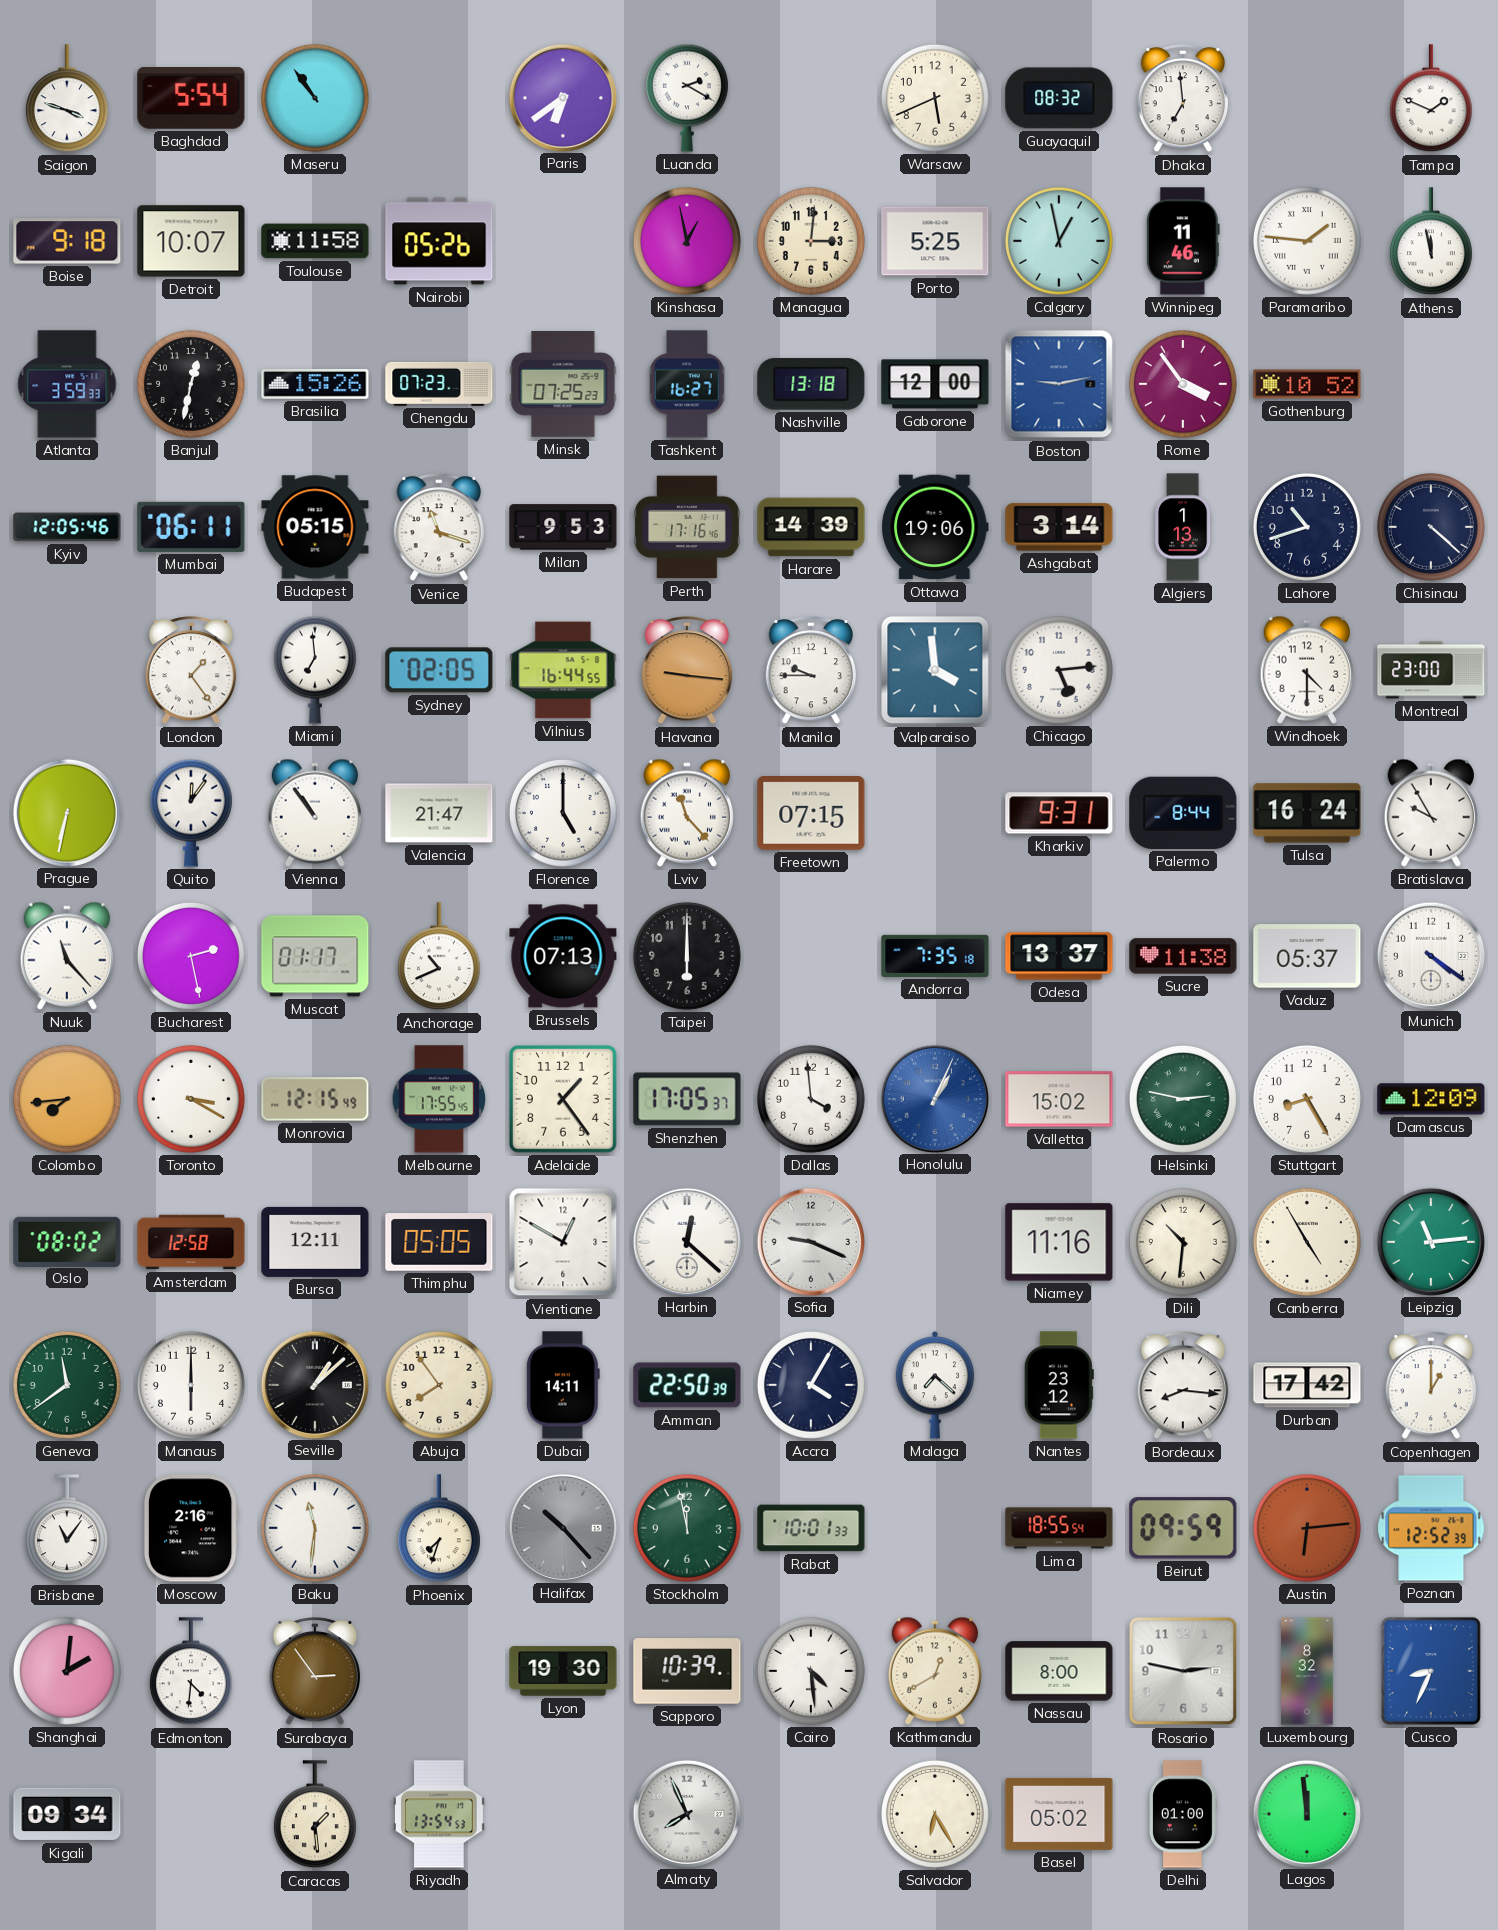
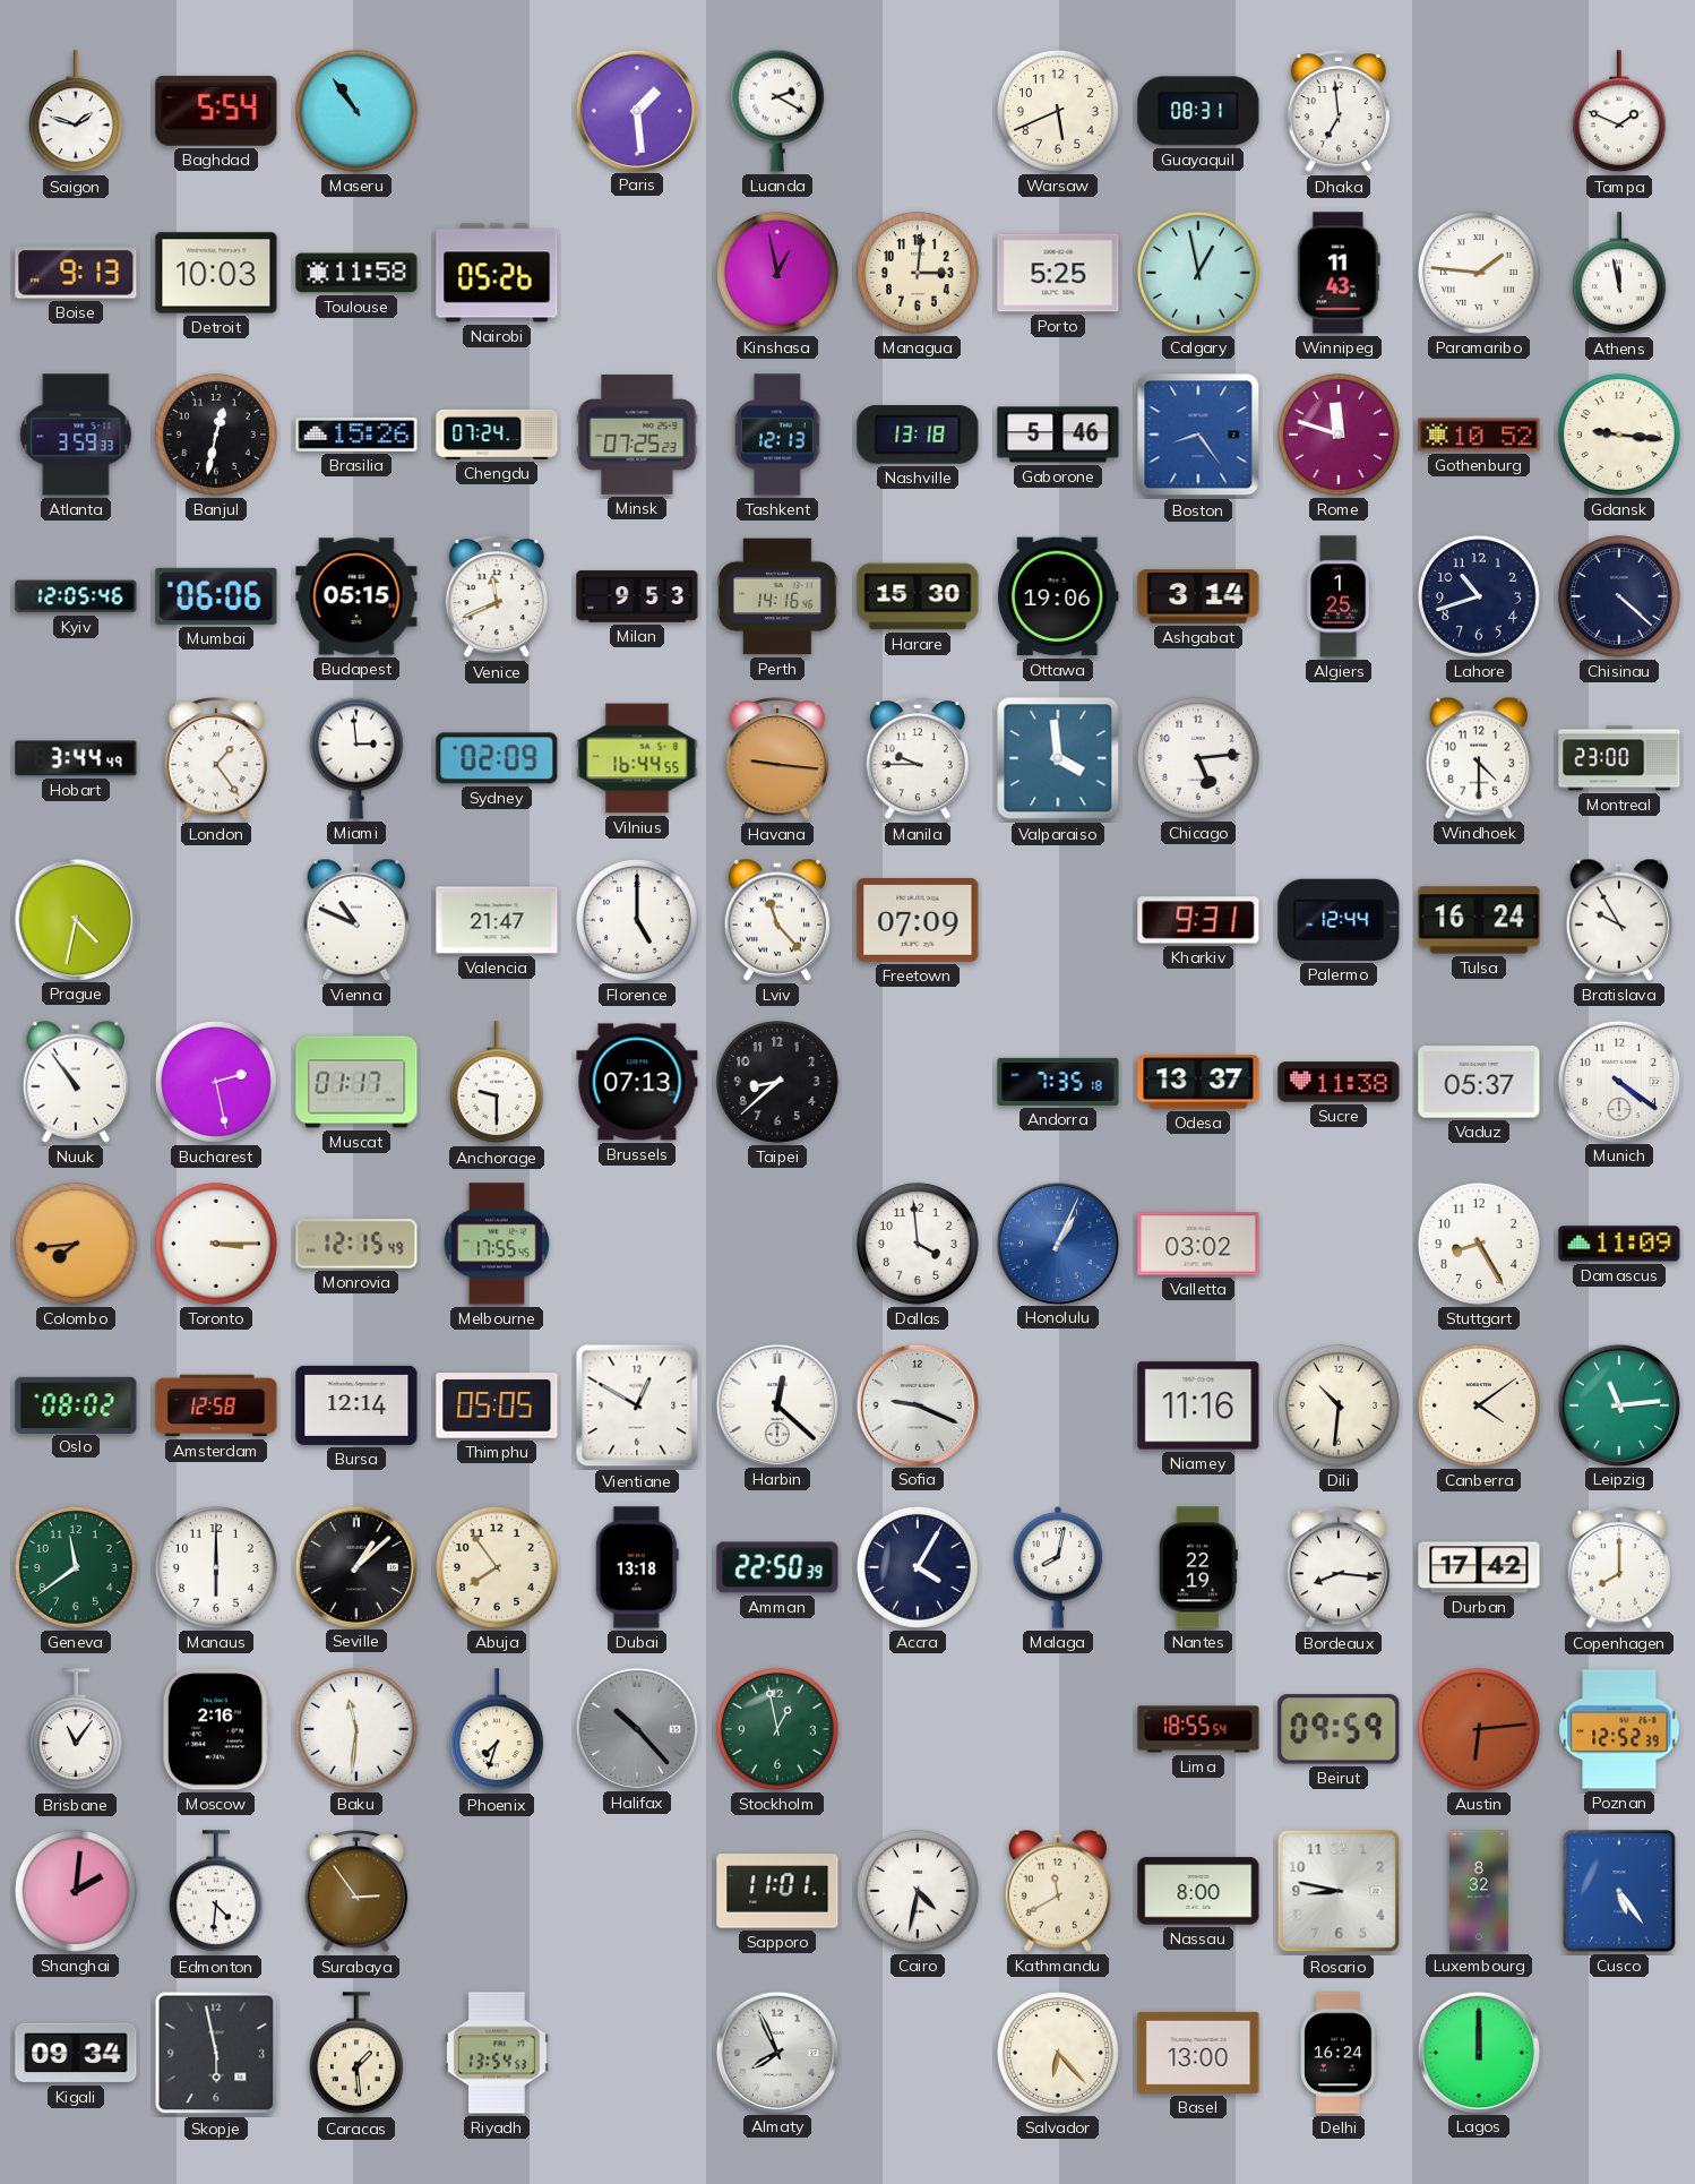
Saigon: 3:48 -> 1:48
Paris: 6:39 -> 1:29
Guayaquil: 08:32 -> 08:31
Boise: 9:18 -> 9:13
Detroit: 10:07 -> 10:03
Winnipeg: 11:46 -> 11:43
Chengdu: 07:23 -> 07:24
Tashkent: 16:27 -> 12:13
Gaborone: 12:00 -> 5:46
Boston: 9:13 -> 8:24
Rome: 3:54 -> 11:48
Gdansk: none -> 9:16
Mumbai: 06:11 -> 06:06
Venice: 11:18 -> 11:41
Perth: 17:16 -> 14:16
Harare: 14:39 -> 15:30
Algiers: 1:13 -> 1:25
Hobart: none -> 3:44
Miami: 6:59 -> 2:59
Sydney: 02:05 -> 02:09
Prague: 6:32 -> 4:32
Quito: 12:06 -> none
Vienna: 10:54 -> 10:49
Freetown: 07:15 -> 07:09
Palermo: 8:44 -> 12:44
Nuuk: 11:23 -> 10:54
Anchorage: 10:41 -> 9:30
Taipei: 6:00 -> 8:38
Toronto: 3:20 -> 3:15
Adelaide: 1:24 -> none
Shenzhen: 17:05 -> none
Valletta: 15:02 -> 03:02
Helsinki: 2:47 -> none
Damascus: 12:09 -> 11:09
Bursa: 12:11 -> 12:14
Canberra: 4:55 -> 4:09
Dubai: 14:11 -> 13:18
Malaga: 7:22 -> 8:02
Nantes: 23:12 -> 22:19
Copenhagen: 1:00 -> 8:00
Stockholm: 11:58 -> 12:58
Rabat: 10:01 -> none
Lyon: 19:30 -> none
Sapporo: 10:39 -> 11:01
Cairo: 4:29 -> 4:32
Kathmandu: 12:40 -> 11:40
Rosario: 2:47 -> 8:47
Cusco: 8:34 -> 5:24
Skopje: none -> 5:58
Salvador: 6:25 -> 6:23
Basel: 05:02 -> 13:00
Delhi: 01:00 -> 16:24
Lagos: 11:59 -> 12:00
